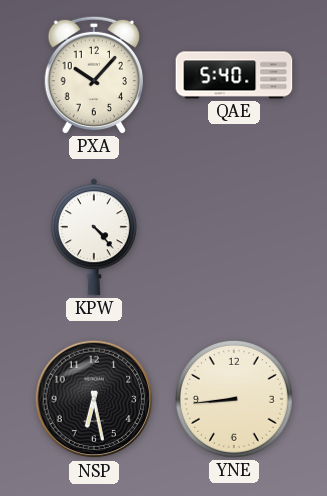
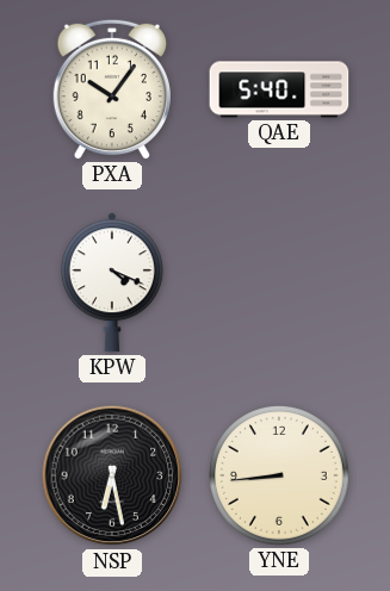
PXA: 10:07 -> 10:06
KPW: 4:23 -> 4:19
